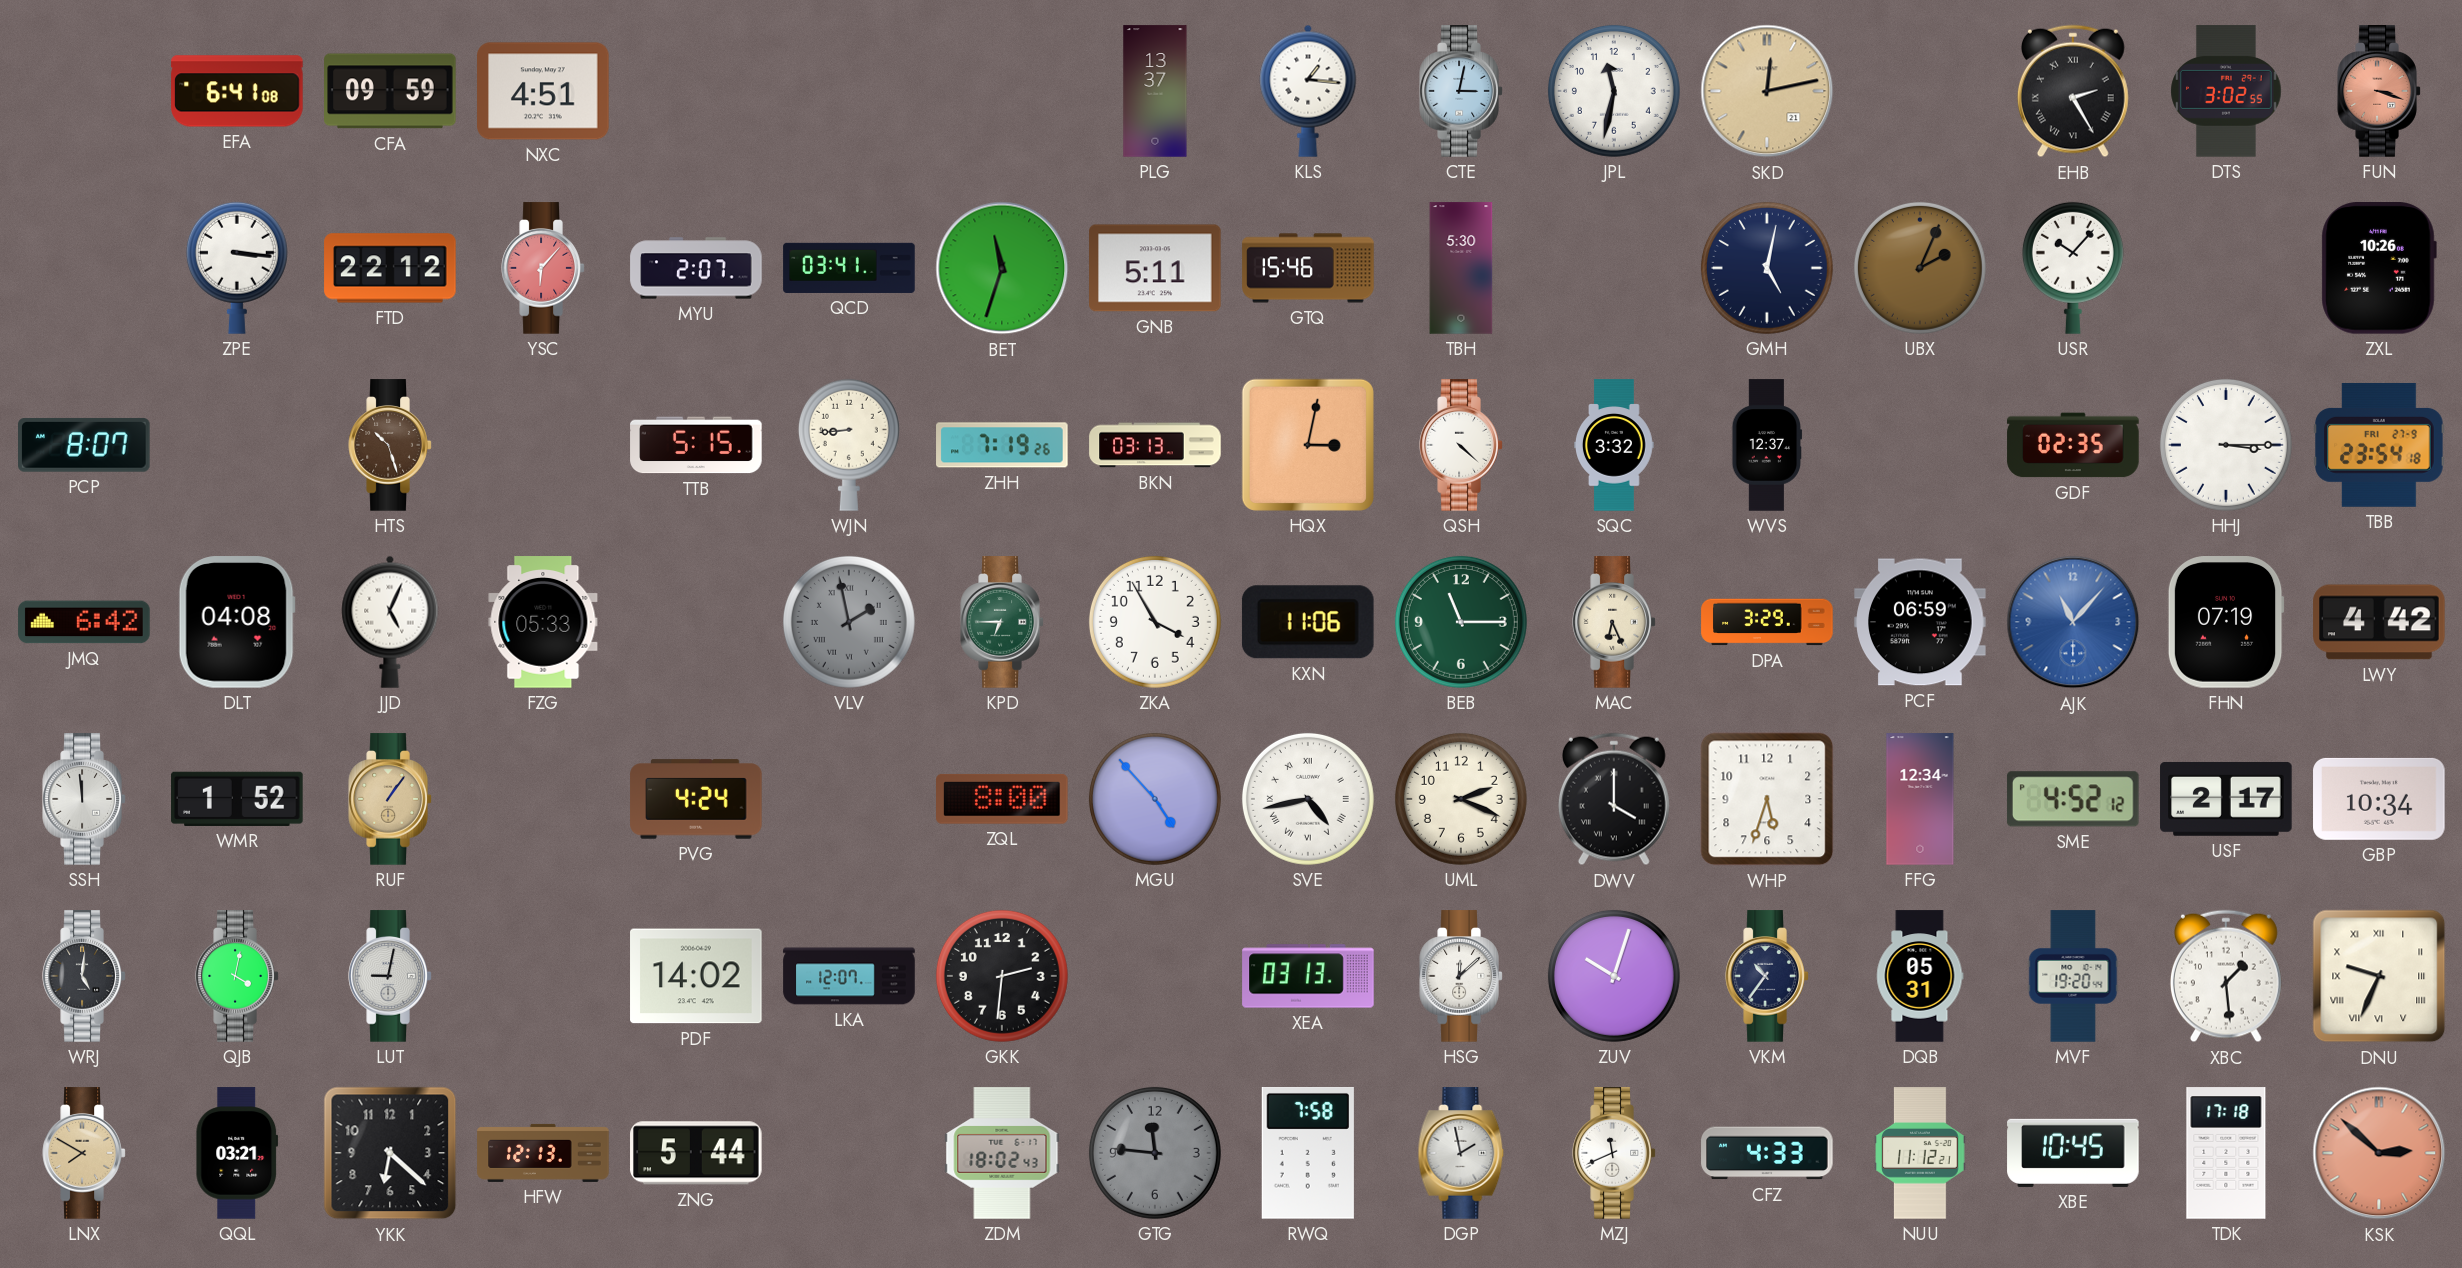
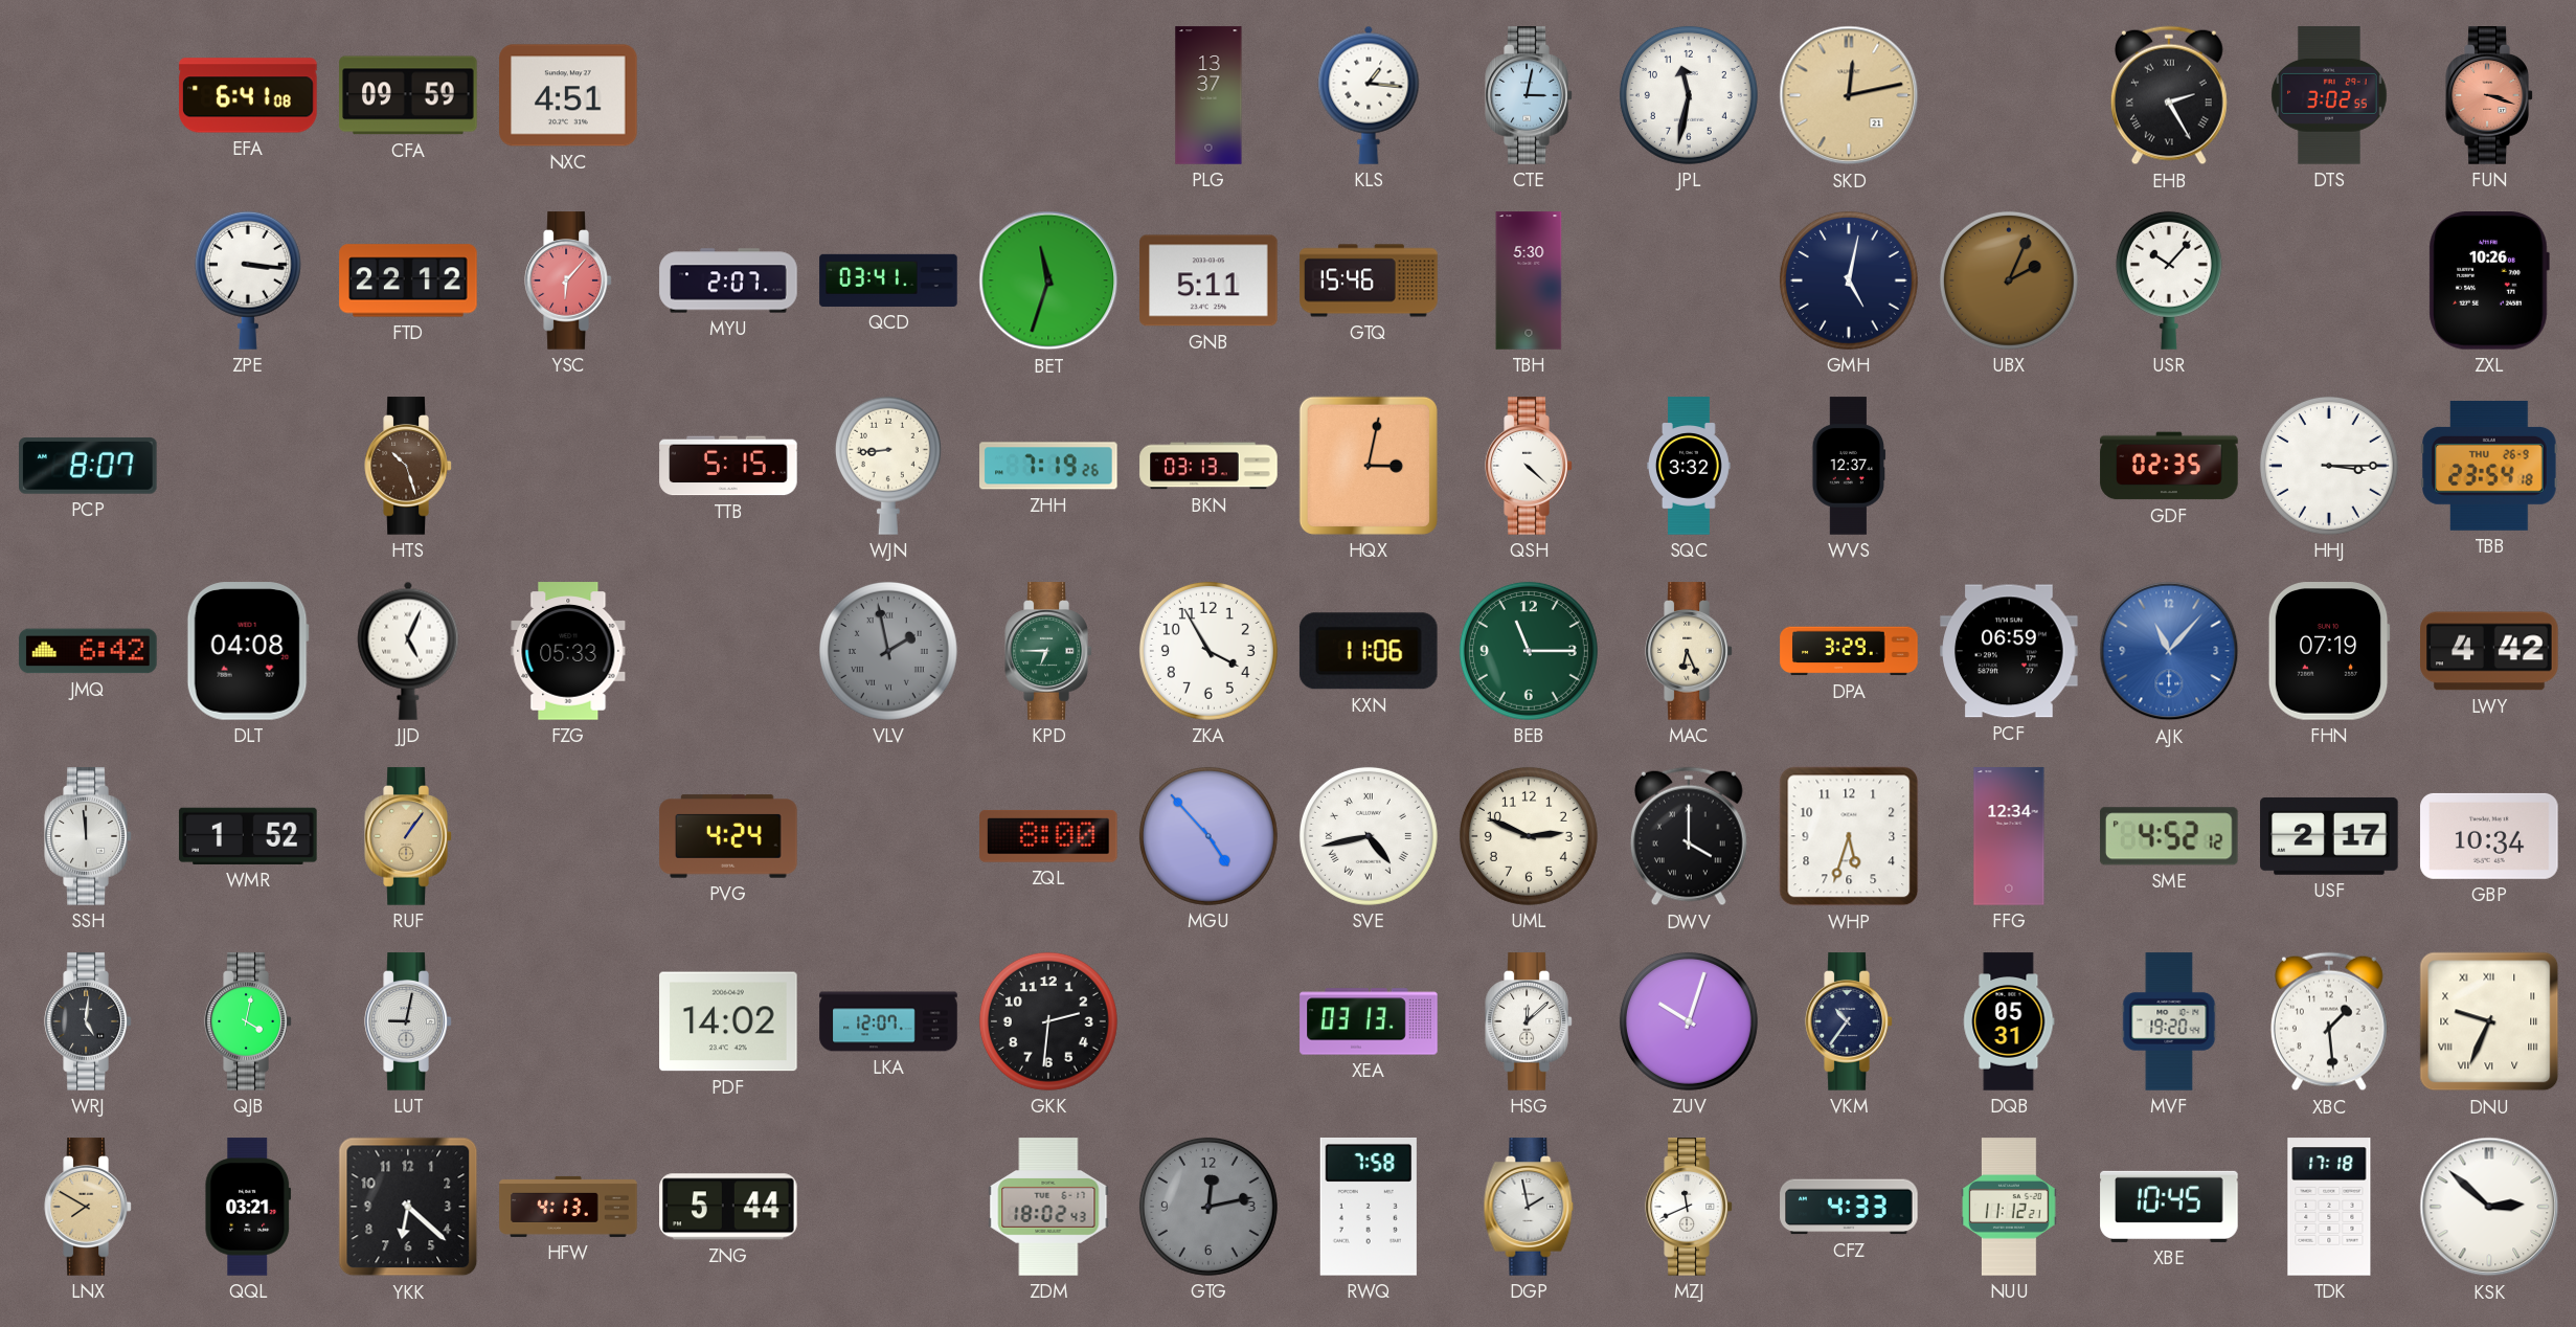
TBB date: FRI 27-9 -> THU 26-9
UML: 2:19 -> 2:49
HFW: 12:13 -> 4:13
GTG: 11:46 -> 12:13
KSK dial: salmon -> white
